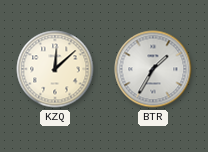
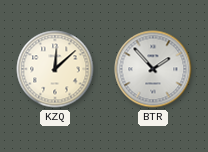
BTR: 1:35 -> 1:53
